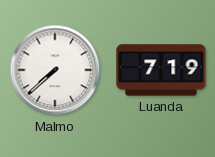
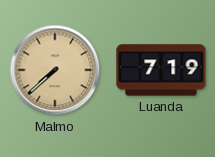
Malmo dial: white -> champagne
